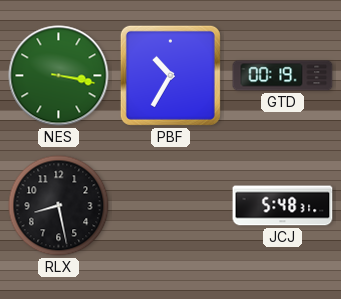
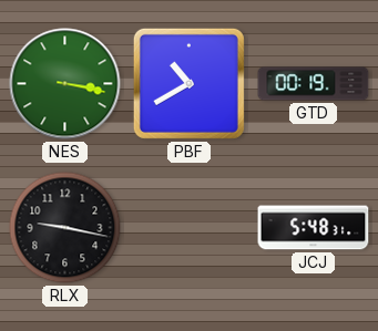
PBF: 10:35 -> 10:40
RLX: 8:28 -> 9:17
